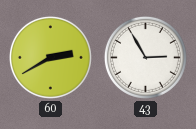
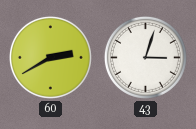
43: 2:55 -> 3:03
